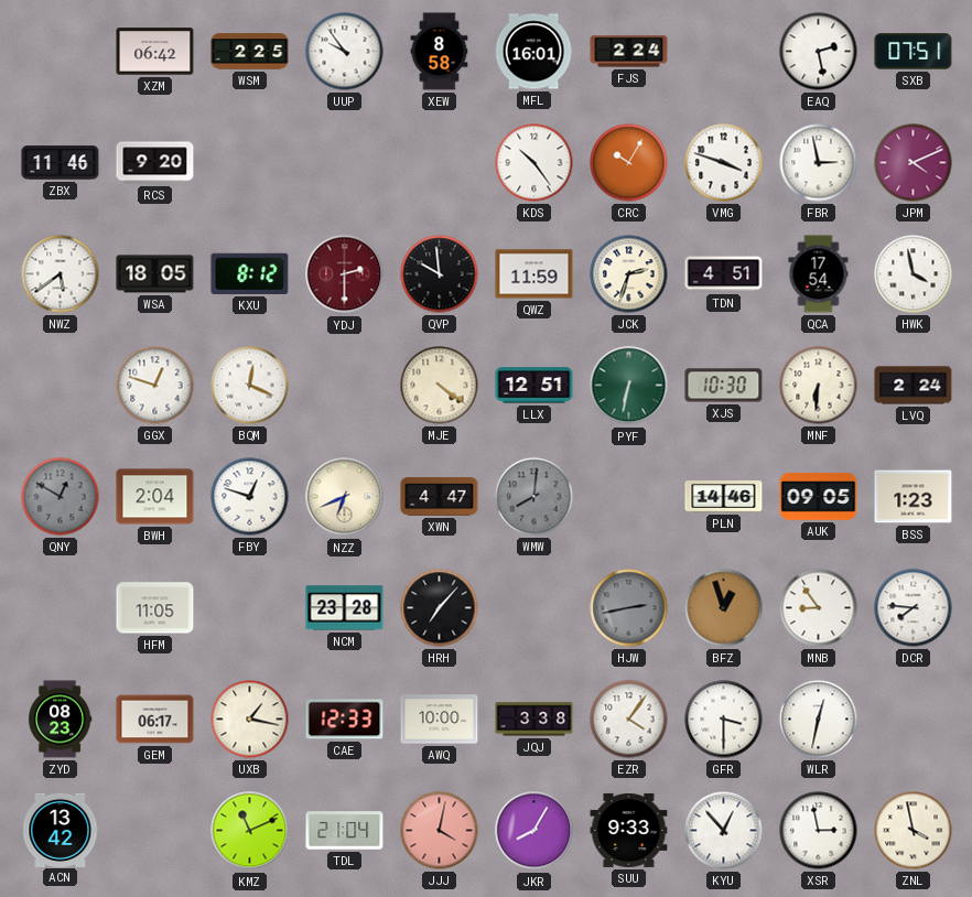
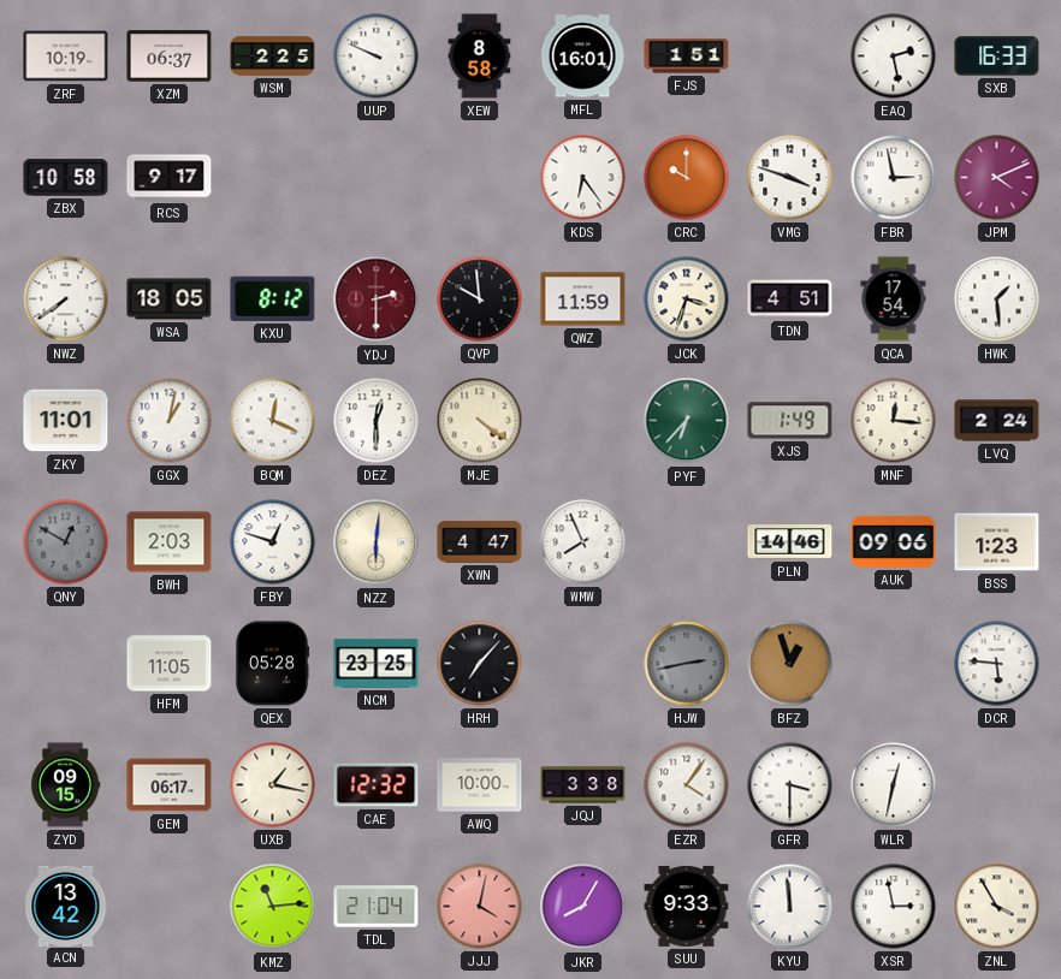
ZRF: none -> 10:19
XZM: 06:42 -> 06:37
UUP: 9:54 -> 9:49
FJS: 2:24 -> 1:51
SXB: 07:51 -> 16:33
ZBX: 11:46 -> 10:58
RCS: 9:20 -> 9:17
KDS: 10:24 -> 6:24
CRC: 10:05 -> 10:00
NWZ: 5:39 -> 7:39
JCK: 2:33 -> 3:33
HWK: 3:58 -> 1:29
ZKY: none -> 11:01
GGX: 12:48 -> 1:02
DEZ: none -> 12:30
LLX: 12:51 -> none
PYF: 6:32 -> 6:37
XJS: 10:30 -> 1:49
MNF: 6:31 -> 12:16
BWH: 2:04 -> 2:03
NZZ: 6:41 -> 6:01
WMW: 8:01 -> 7:56
WMW dial: grey -> white
AUK: 09:05 -> 09:06
QEX: none -> 05:28
NCM: 23:28 -> 23:25
MNB: 8:54 -> none
DCR: 7:46 -> 5:46
ZYD: 08:23 -> 09:15
CAE: 12:33 -> 12:32
KMZ: 11:11 -> 11:14
KYU: 12:53 -> 11:59
ZNL: 3:58 -> 3:55
